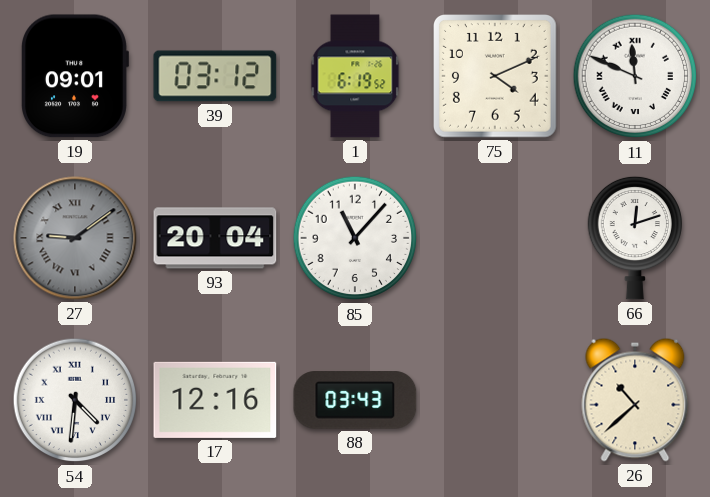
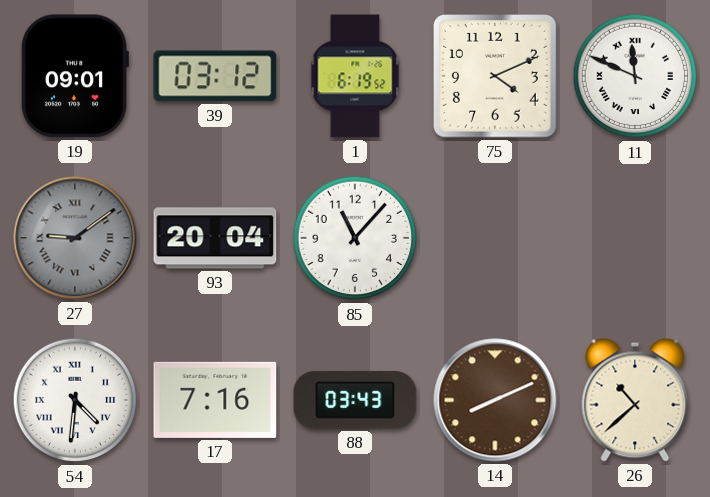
66: 12:12 -> none
17: 12:16 -> 7:16
14: none -> 8:11
